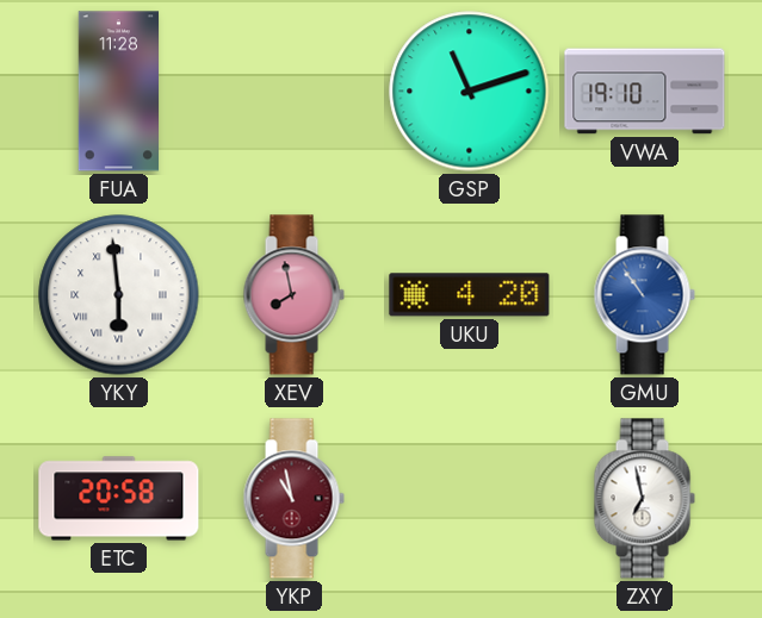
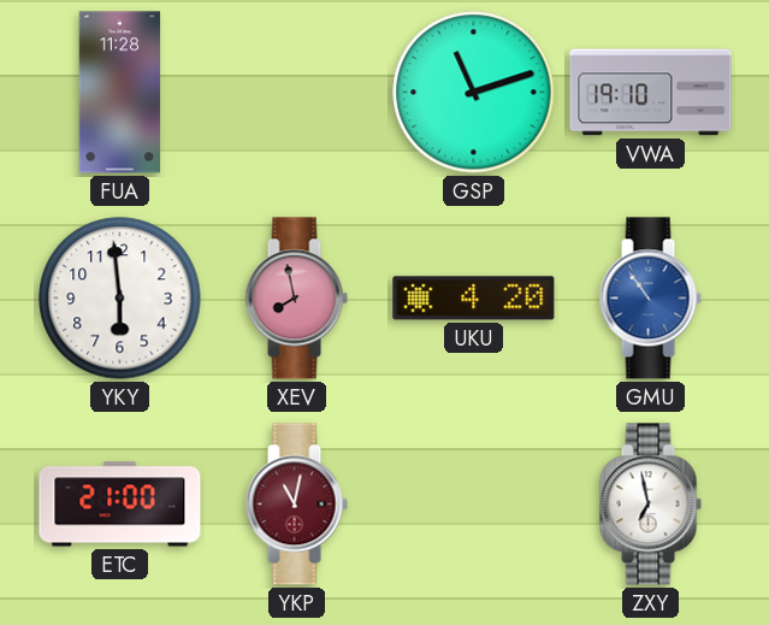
YKY numerals: Roman -> Arabic
ETC: 20:58 -> 21:00
YKP: 10:58 -> 11:02
